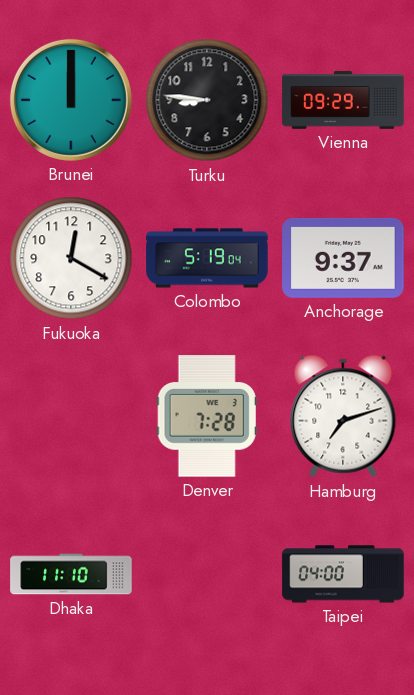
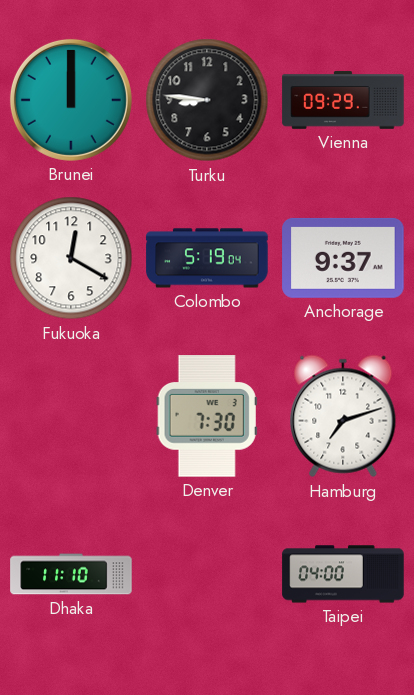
Denver: 7:28 -> 7:30
